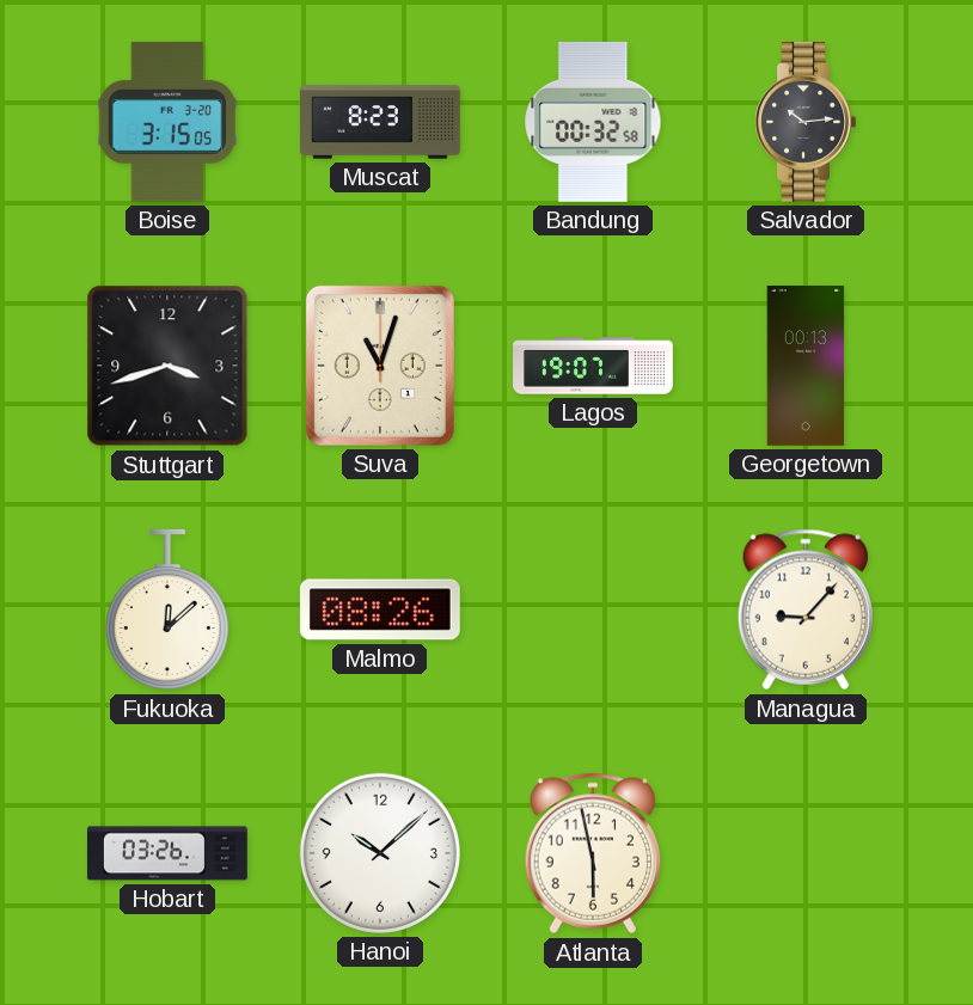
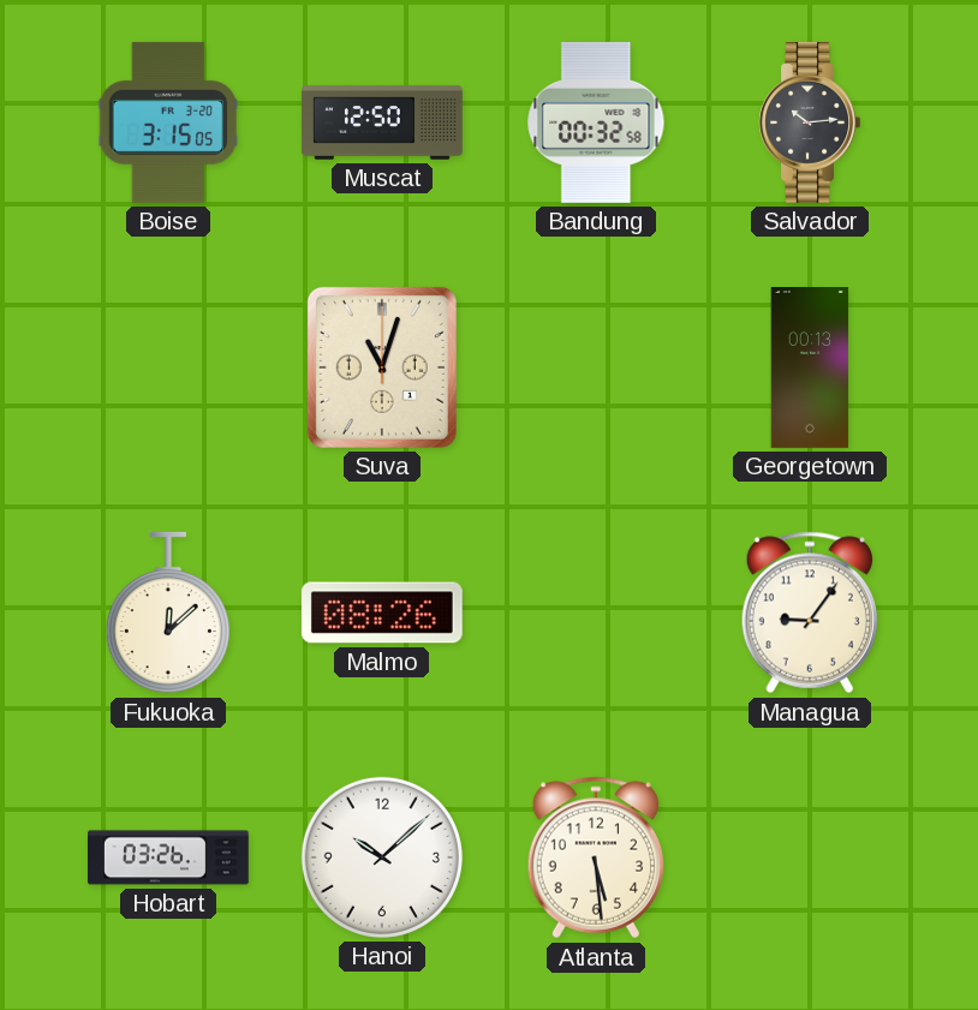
Muscat: 8:23 -> 12:50
Stuttgart: 3:42 -> none
Lagos: 19:07 -> none
Managua: 9:07 -> 9:06
Atlanta: 5:58 -> 5:29
